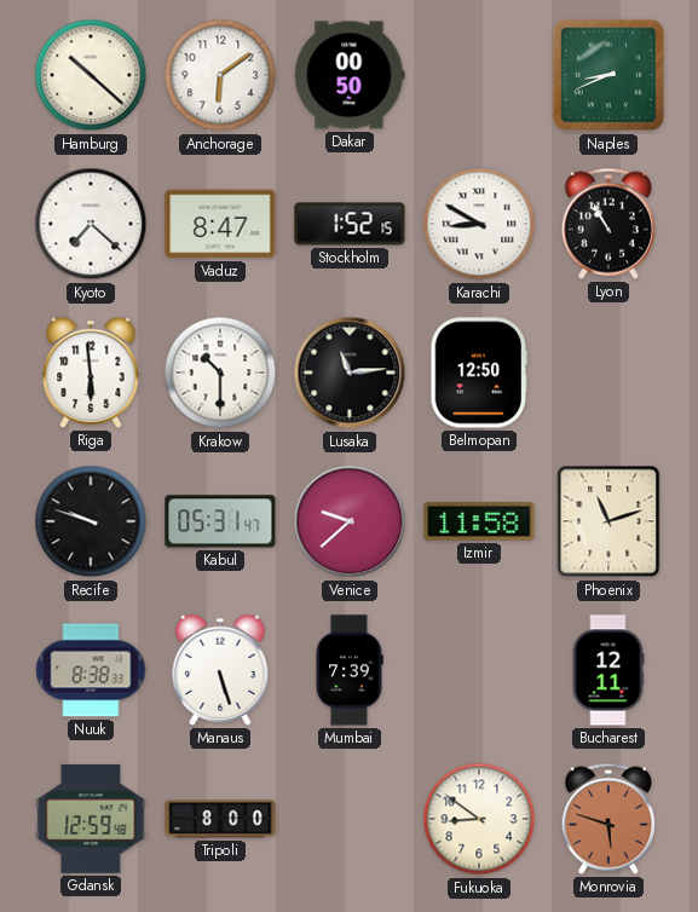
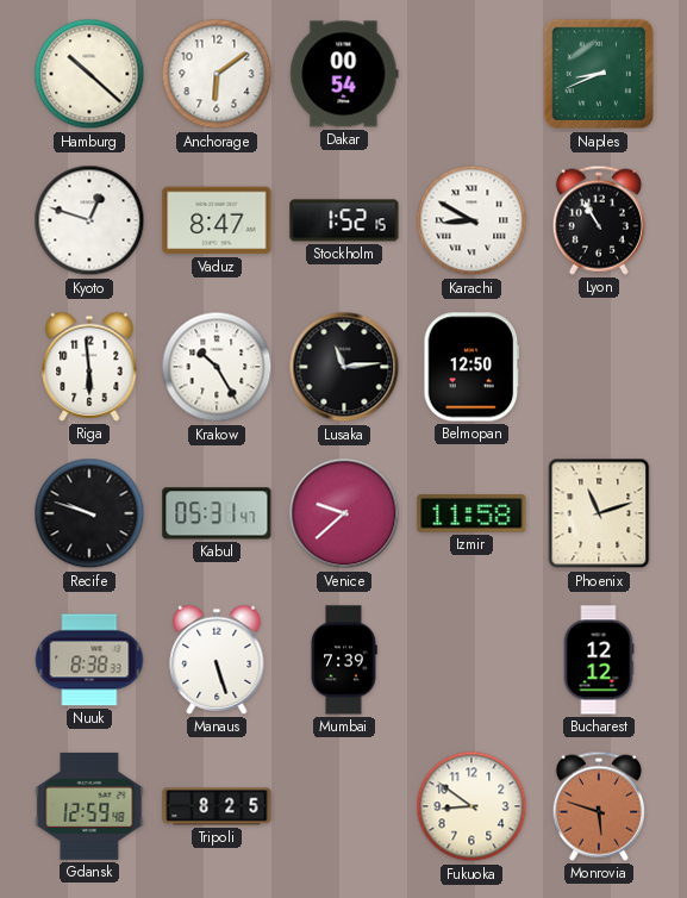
Dakar: 00:50 -> 00:54
Kyoto: 7:22 -> 12:48
Krakow: 10:30 -> 10:25
Bucharest: 12:11 -> 12:12
Tripoli: 8:00 -> 8:25
